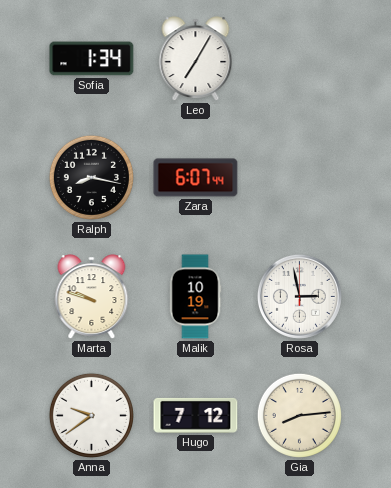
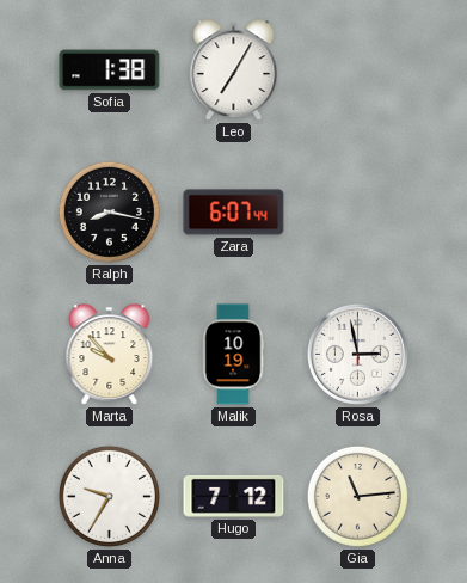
Sofia: 1:34 -> 1:38
Marta: 9:48 -> 9:53
Anna: 9:39 -> 9:35
Gia: 8:14 -> 11:14
